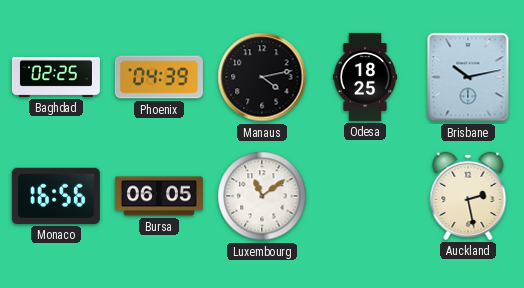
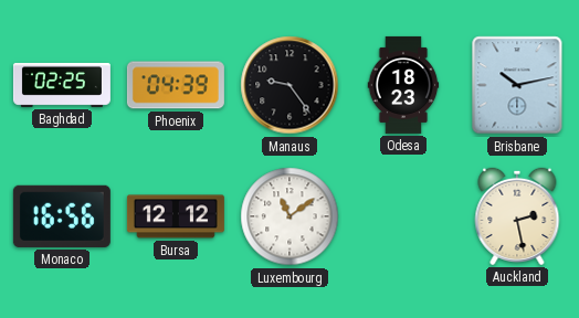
Manaus: 4:13 -> 9:24
Odesa: 18:25 -> 18:23
Bursa: 06:05 -> 12:12
